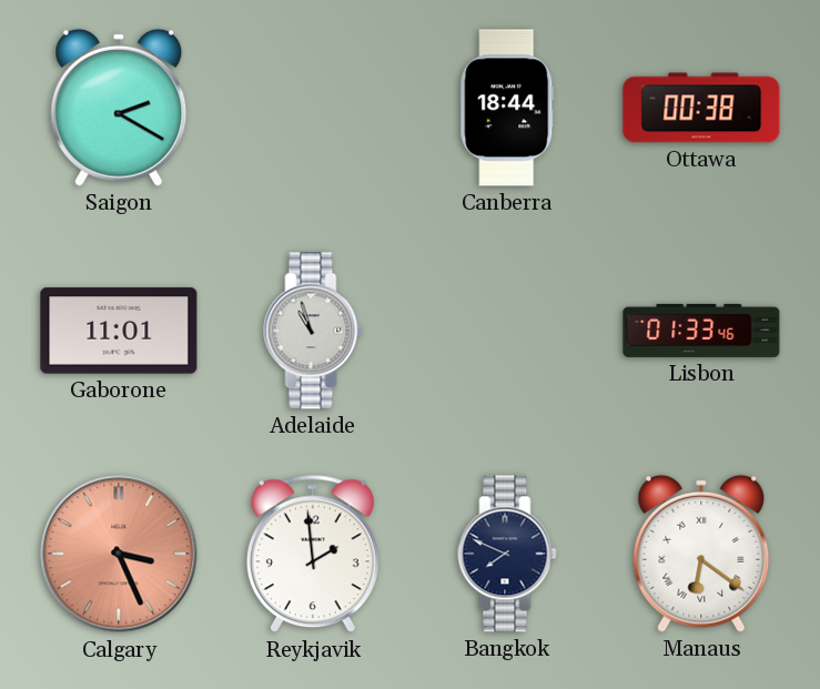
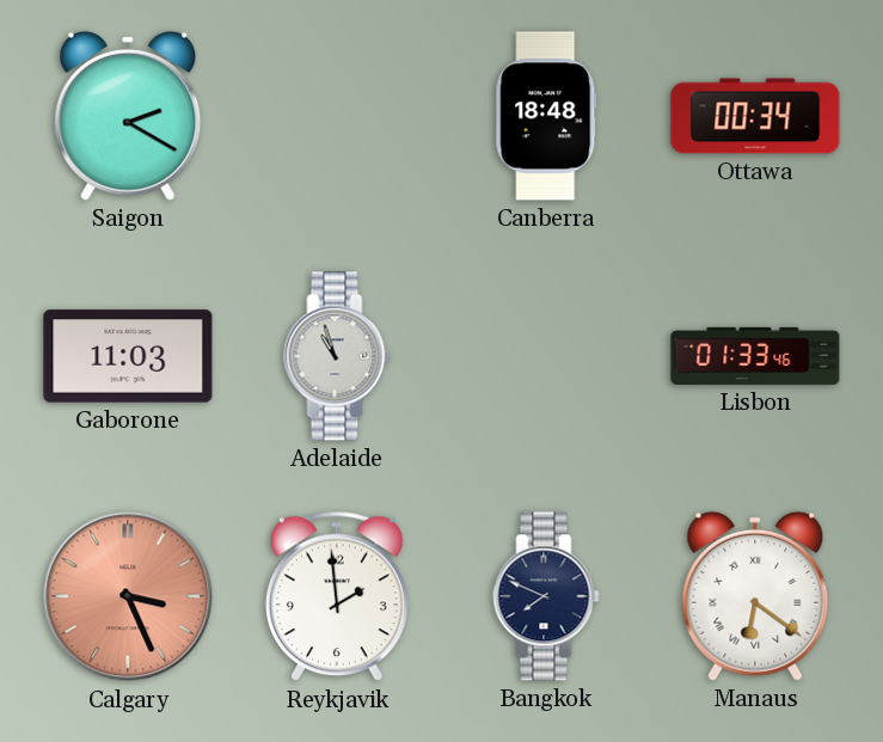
Canberra: 18:44 -> 18:48
Ottawa: 00:38 -> 00:34
Gaborone: 11:01 -> 11:03
